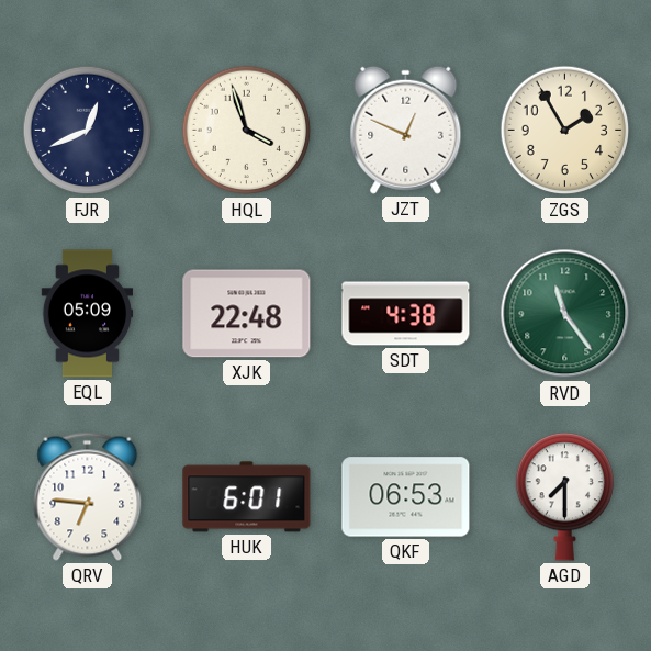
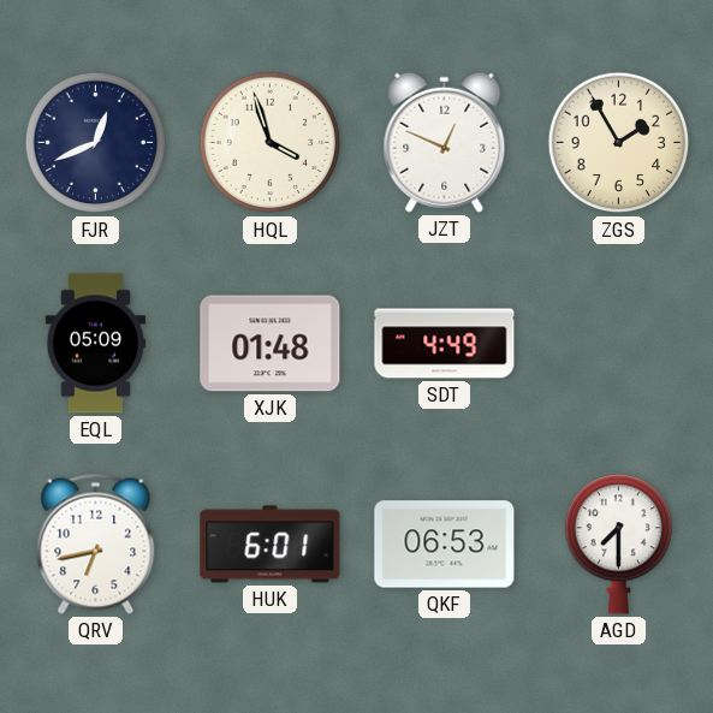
XJK: 22:48 -> 01:48
SDT: 4:38 -> 4:49
RVD: 11:24 -> none
QRV: 6:46 -> 6:43
